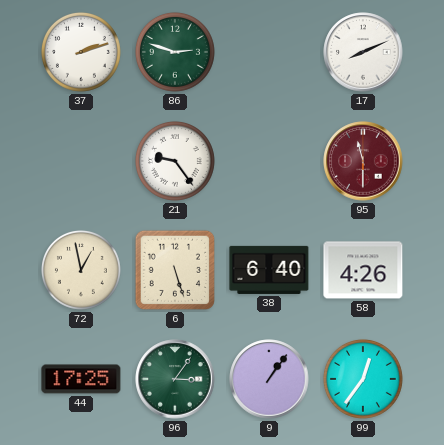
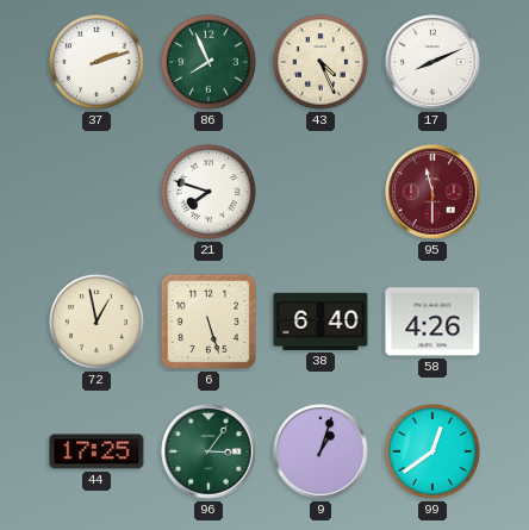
86: 2:48 -> 7:56
43: none -> 4:26
21: 9:24 -> 7:48
9: 1:06 -> 1:03
99: 12:36 -> 12:39
